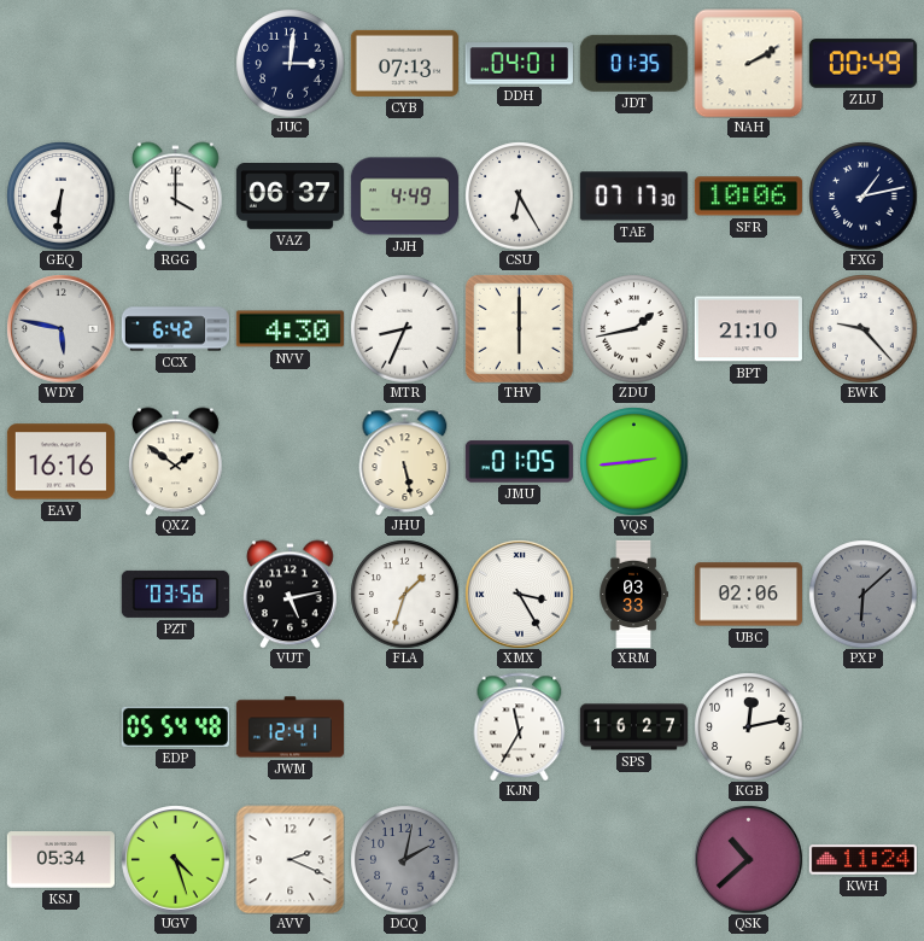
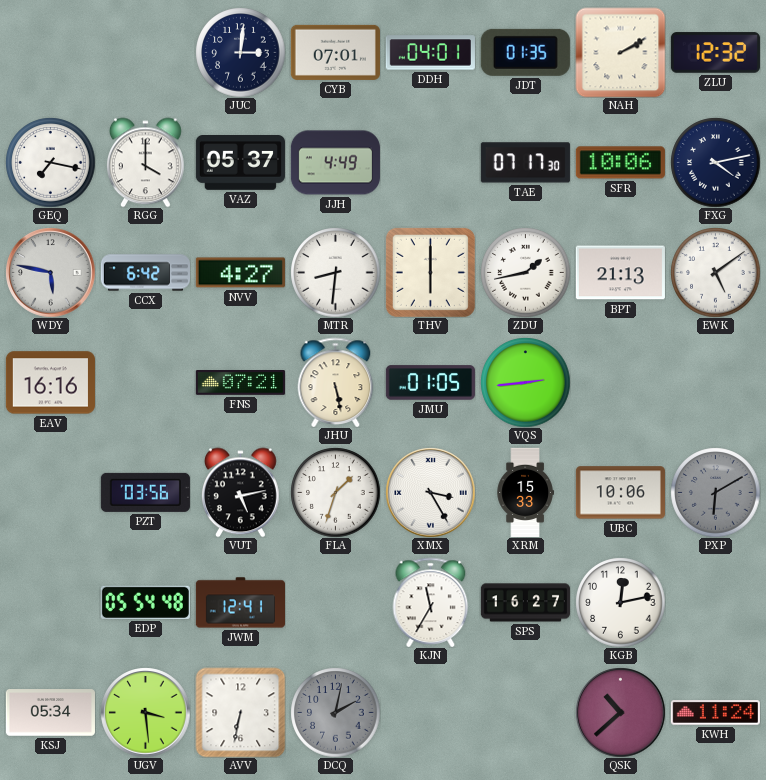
CYB: 07:13 -> 07:01
ZLU: 00:49 -> 12:32
GEQ: 6:31 -> 7:17
VAZ: 06:37 -> 05:37
CSU: 6:25 -> none
FXG: 1:13 -> 4:13
NVV: 4:30 -> 4:27
MTR: 8:34 -> 8:31
BPT: 21:10 -> 21:13
EWK: 9:23 -> 5:09
QXZ: 1:51 -> none
FNS: none -> 07:21
XRM: 03:33 -> 15:33
UBC: 02:06 -> 10:06
PXP: 6:08 -> 6:10
UGV: 4:27 -> 3:29
AVV: 2:19 -> 6:32
